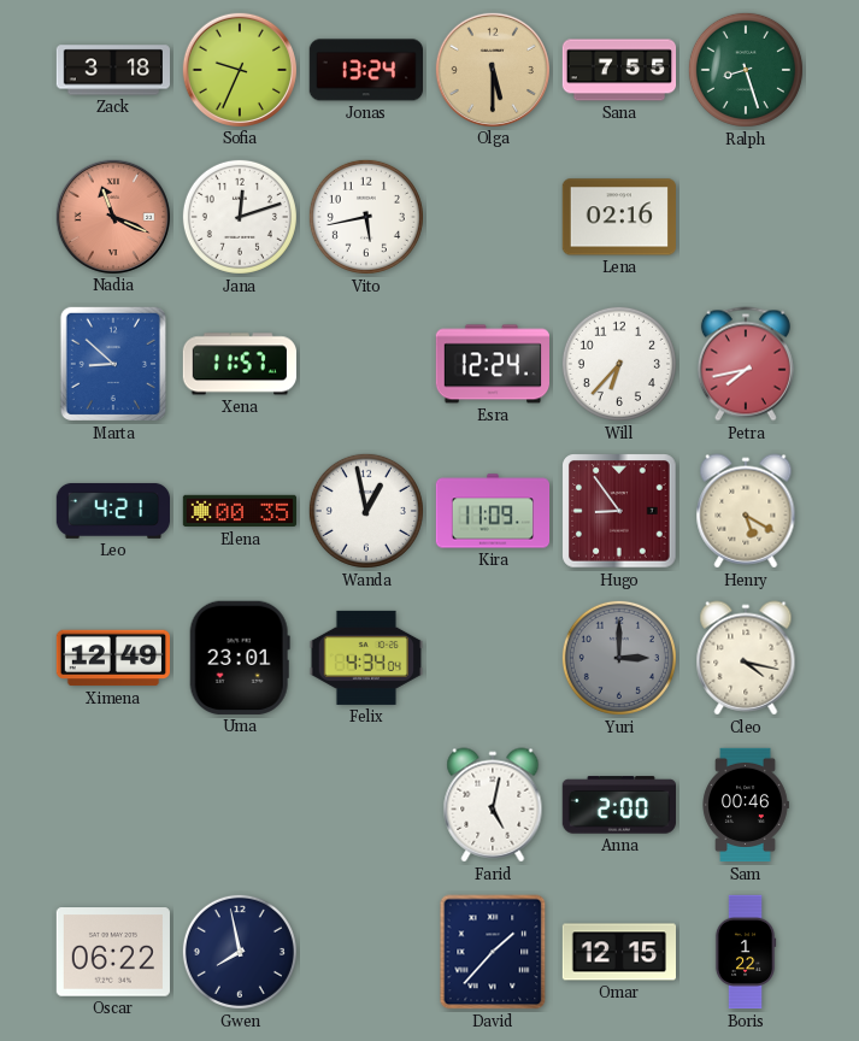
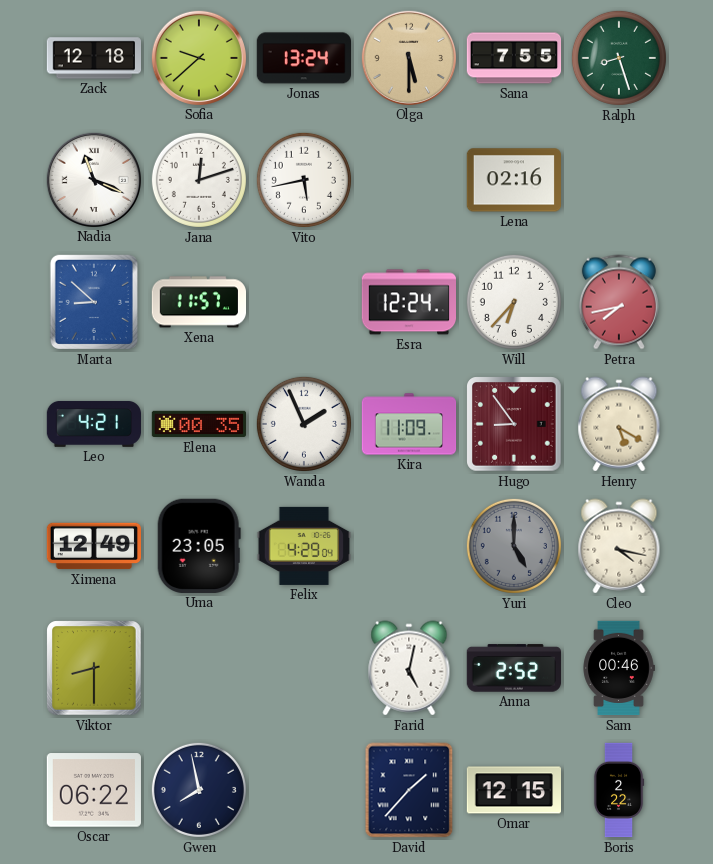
Zack: 3:18 -> 12:18
Sofia: 9:34 -> 9:38
Nadia dial: salmon -> white
Wanda: 12:58 -> 1:56
Uma: 23:01 -> 23:05
Felix: 4:34 -> 4:29
Yuri: 3:00 -> 5:00
Viktor: none -> 8:30
Anna: 2:00 -> 2:52
Boris: 1:22 -> 2:22
